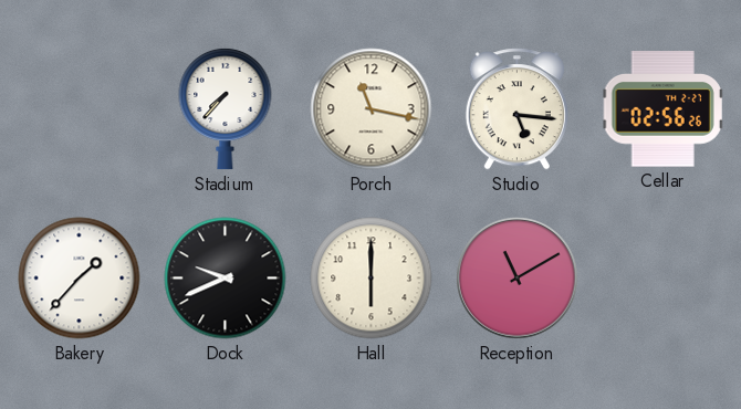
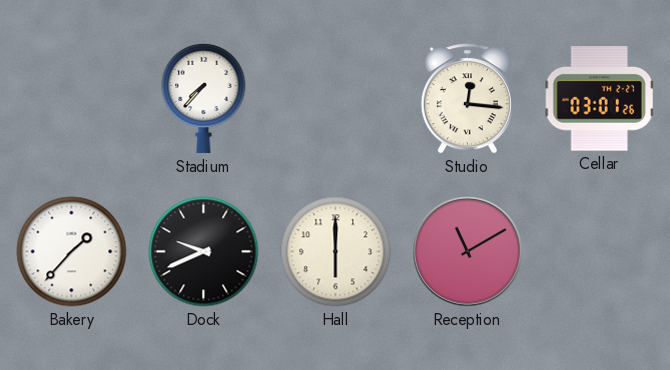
Porch: 11:17 -> none
Studio: 5:16 -> 12:16
Cellar: 02:56 -> 03:01
